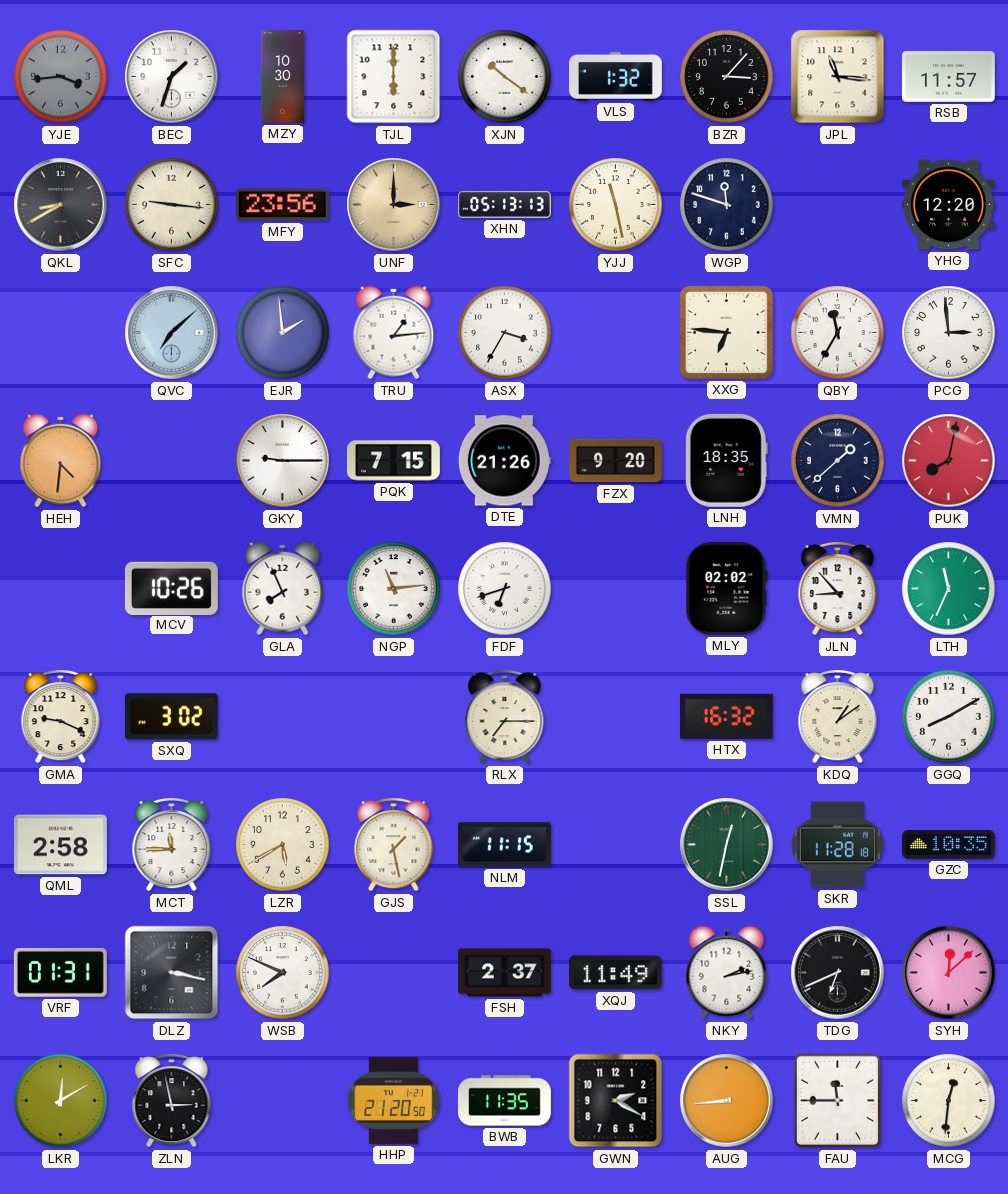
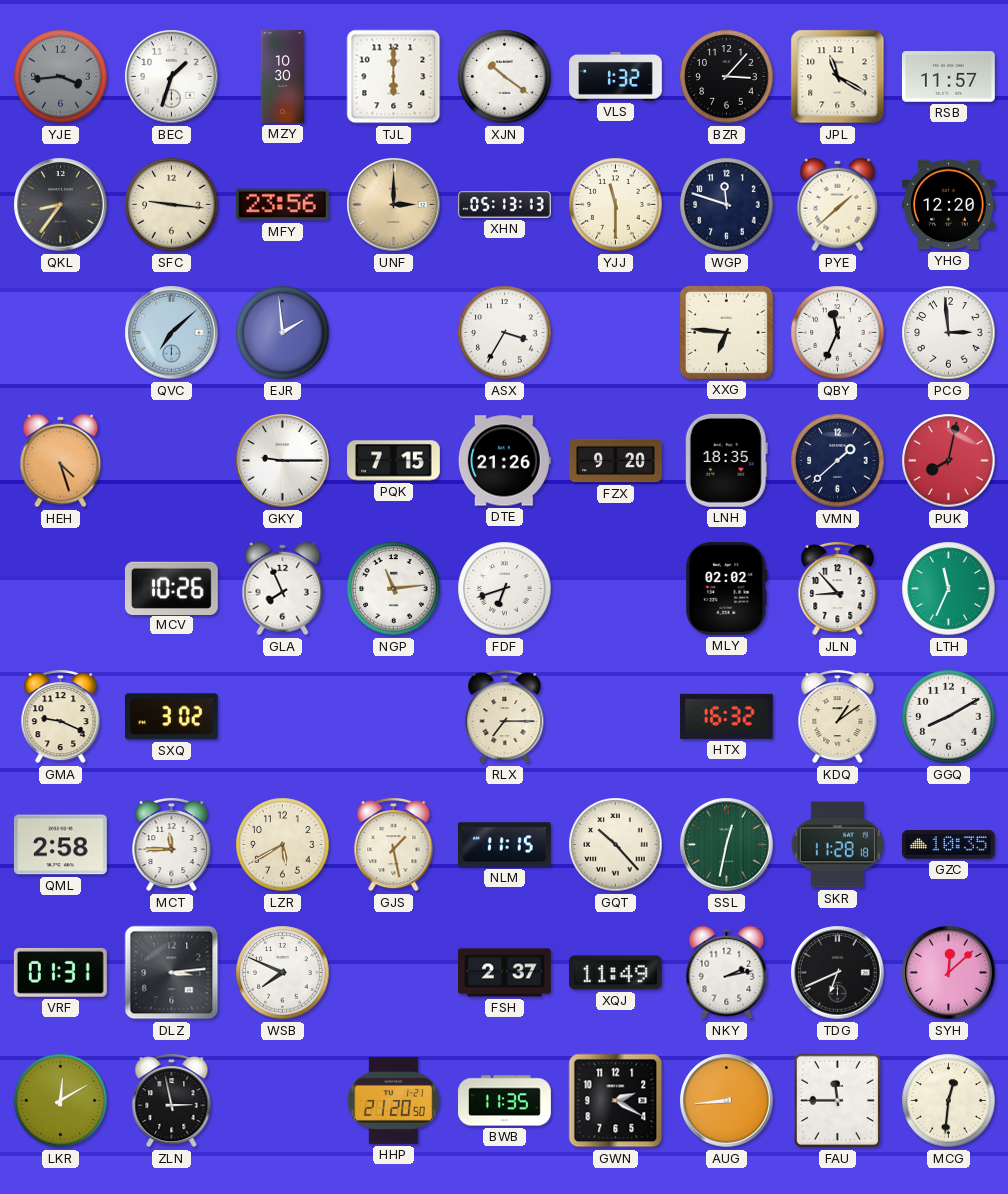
JPL: 11:16 -> 11:20
QKL: 8:40 -> 8:36
YJJ: 11:28 -> 11:30
PYE: none -> 1:38
TRU: 1:14 -> none
QBY: 11:35 -> 11:34
HEH: 4:31 -> 4:27
GQT: none -> 10:23
DLZ: 3:17 -> 3:14
